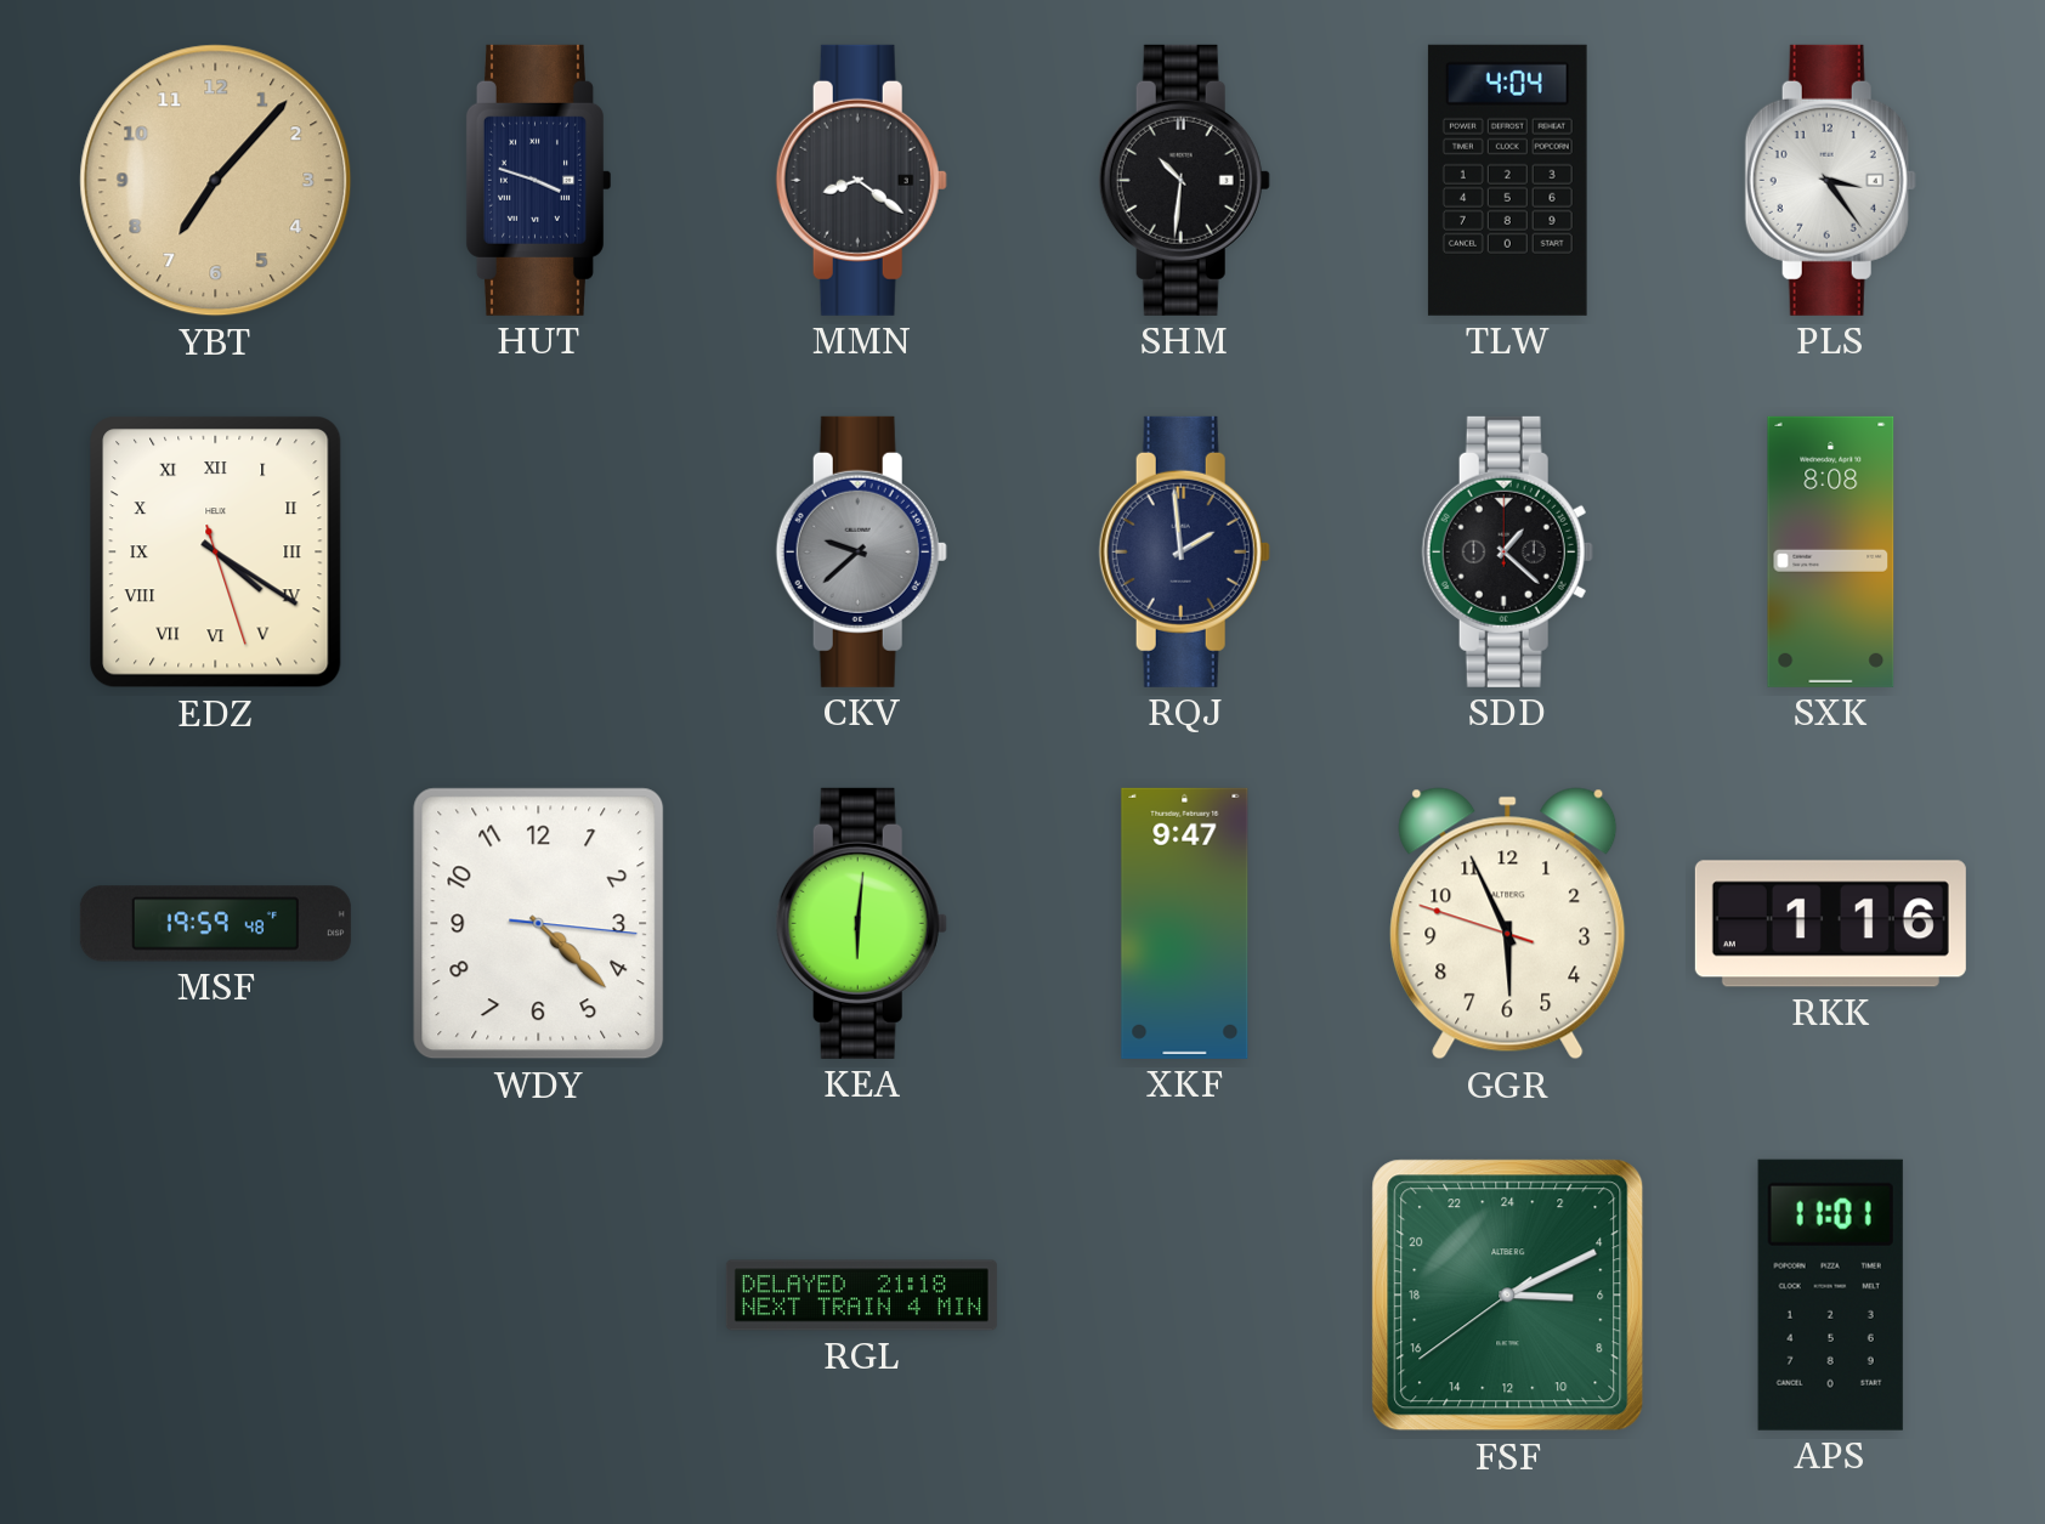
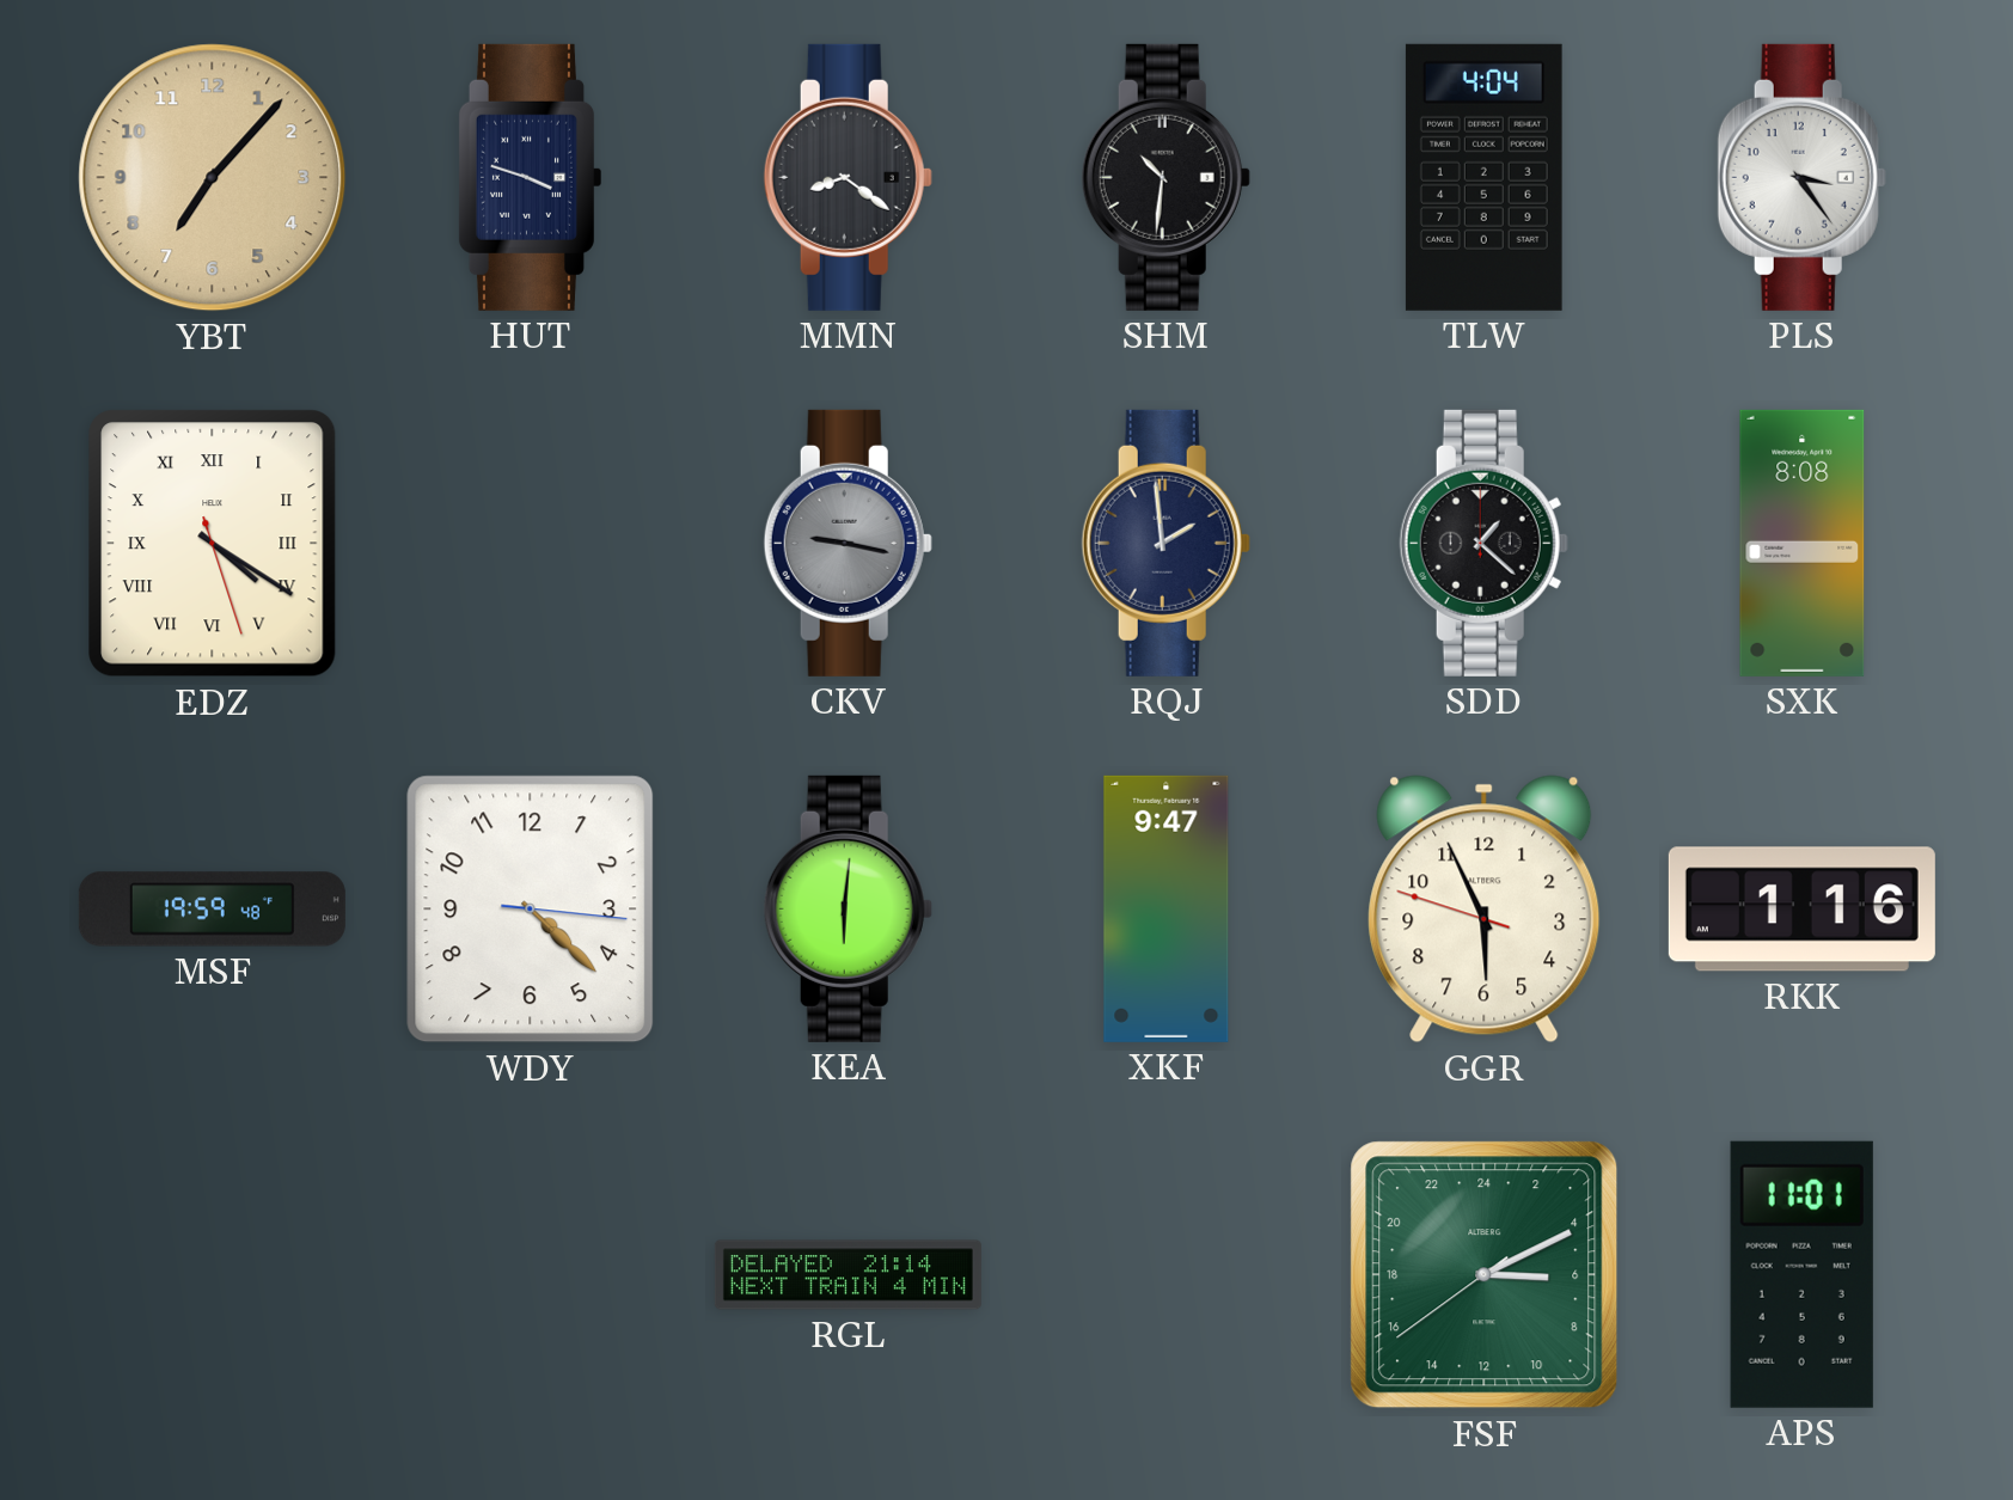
CKV: 9:38 -> 9:17
RGL: 21:18 -> 21:14
